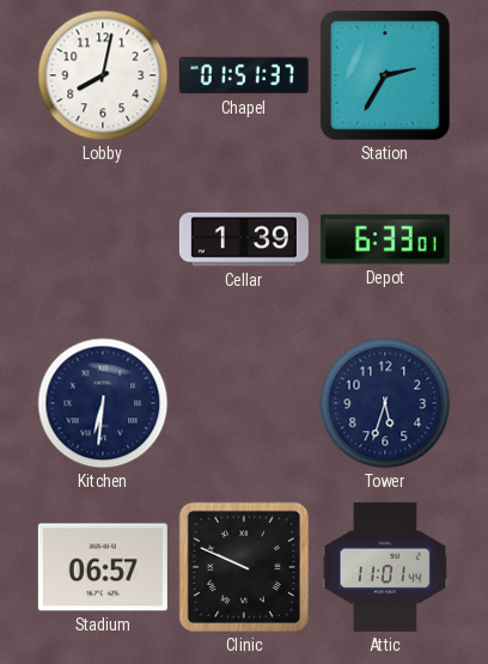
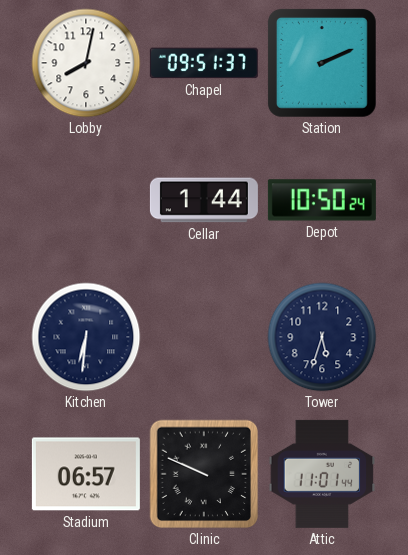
Chapel: 01:51 -> 09:51
Station: 2:35 -> 2:11
Cellar: 1:39 -> 1:44
Depot: 6:33 -> 10:50
